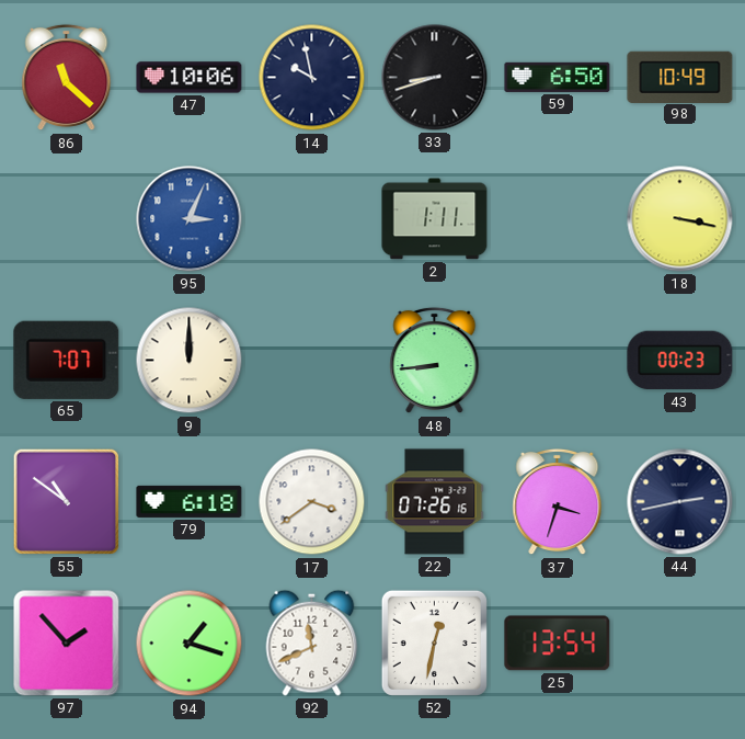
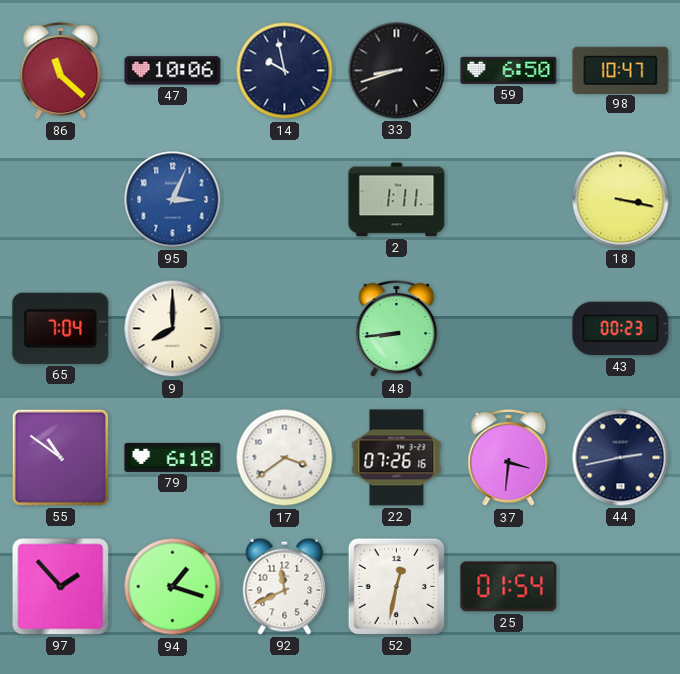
98: 10:49 -> 10:47
65: 7:07 -> 7:04
9: 12:00 -> 8:00
37: 3:33 -> 3:31
25: 13:54 -> 01:54
